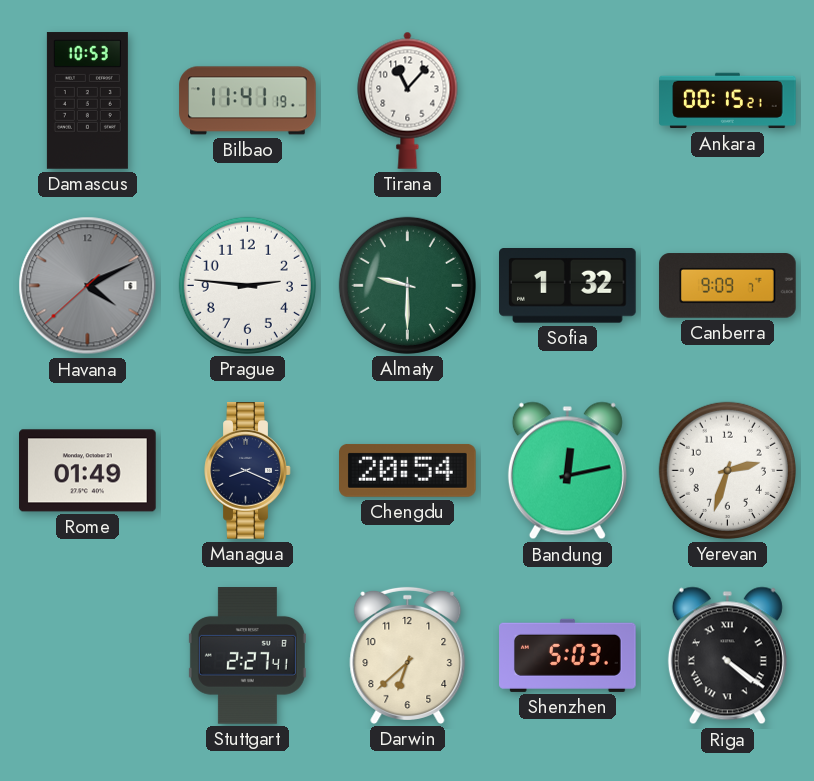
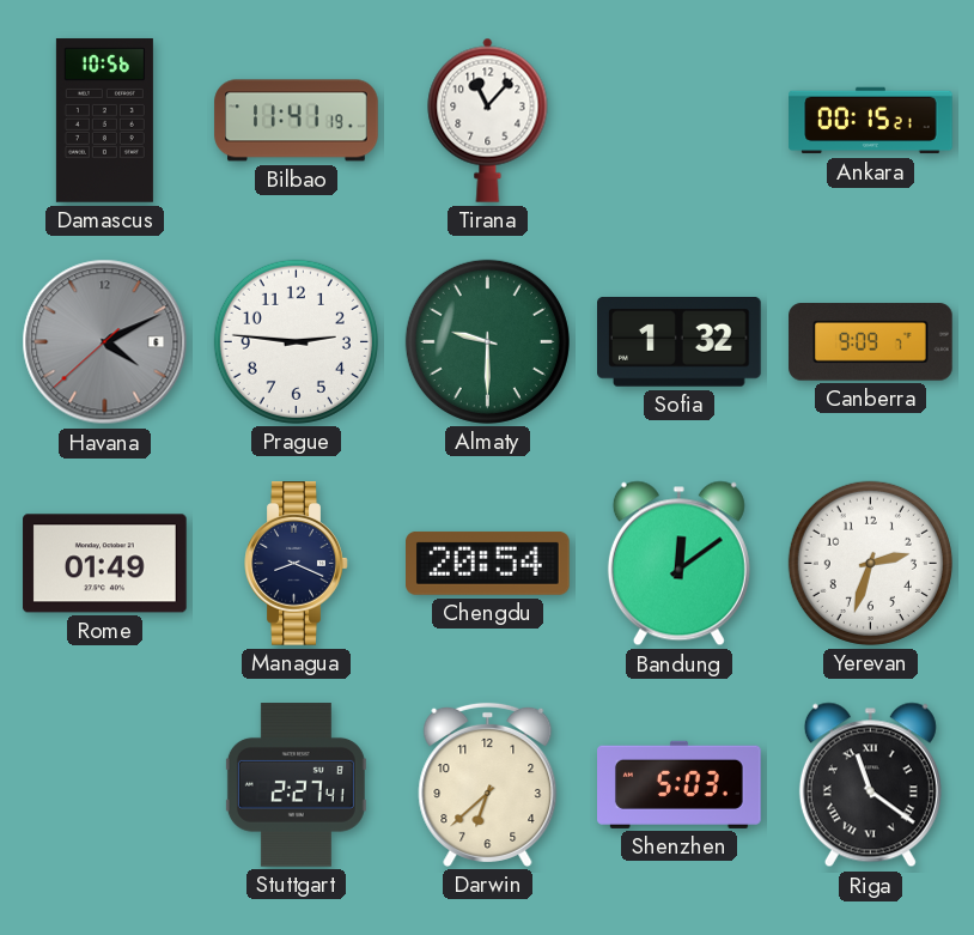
Damascus: 10:53 -> 10:56
Bandung: 12:13 -> 12:09
Riga: 4:21 -> 11:21
